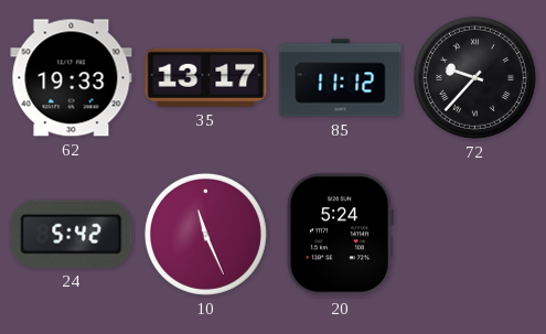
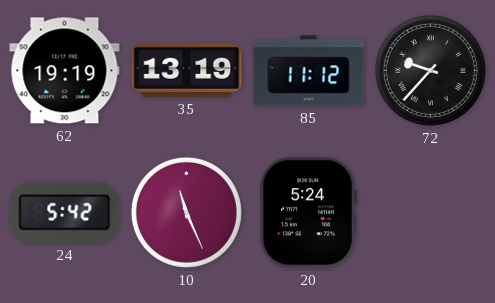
62: 19:33 -> 19:19
35: 13:17 -> 13:19
